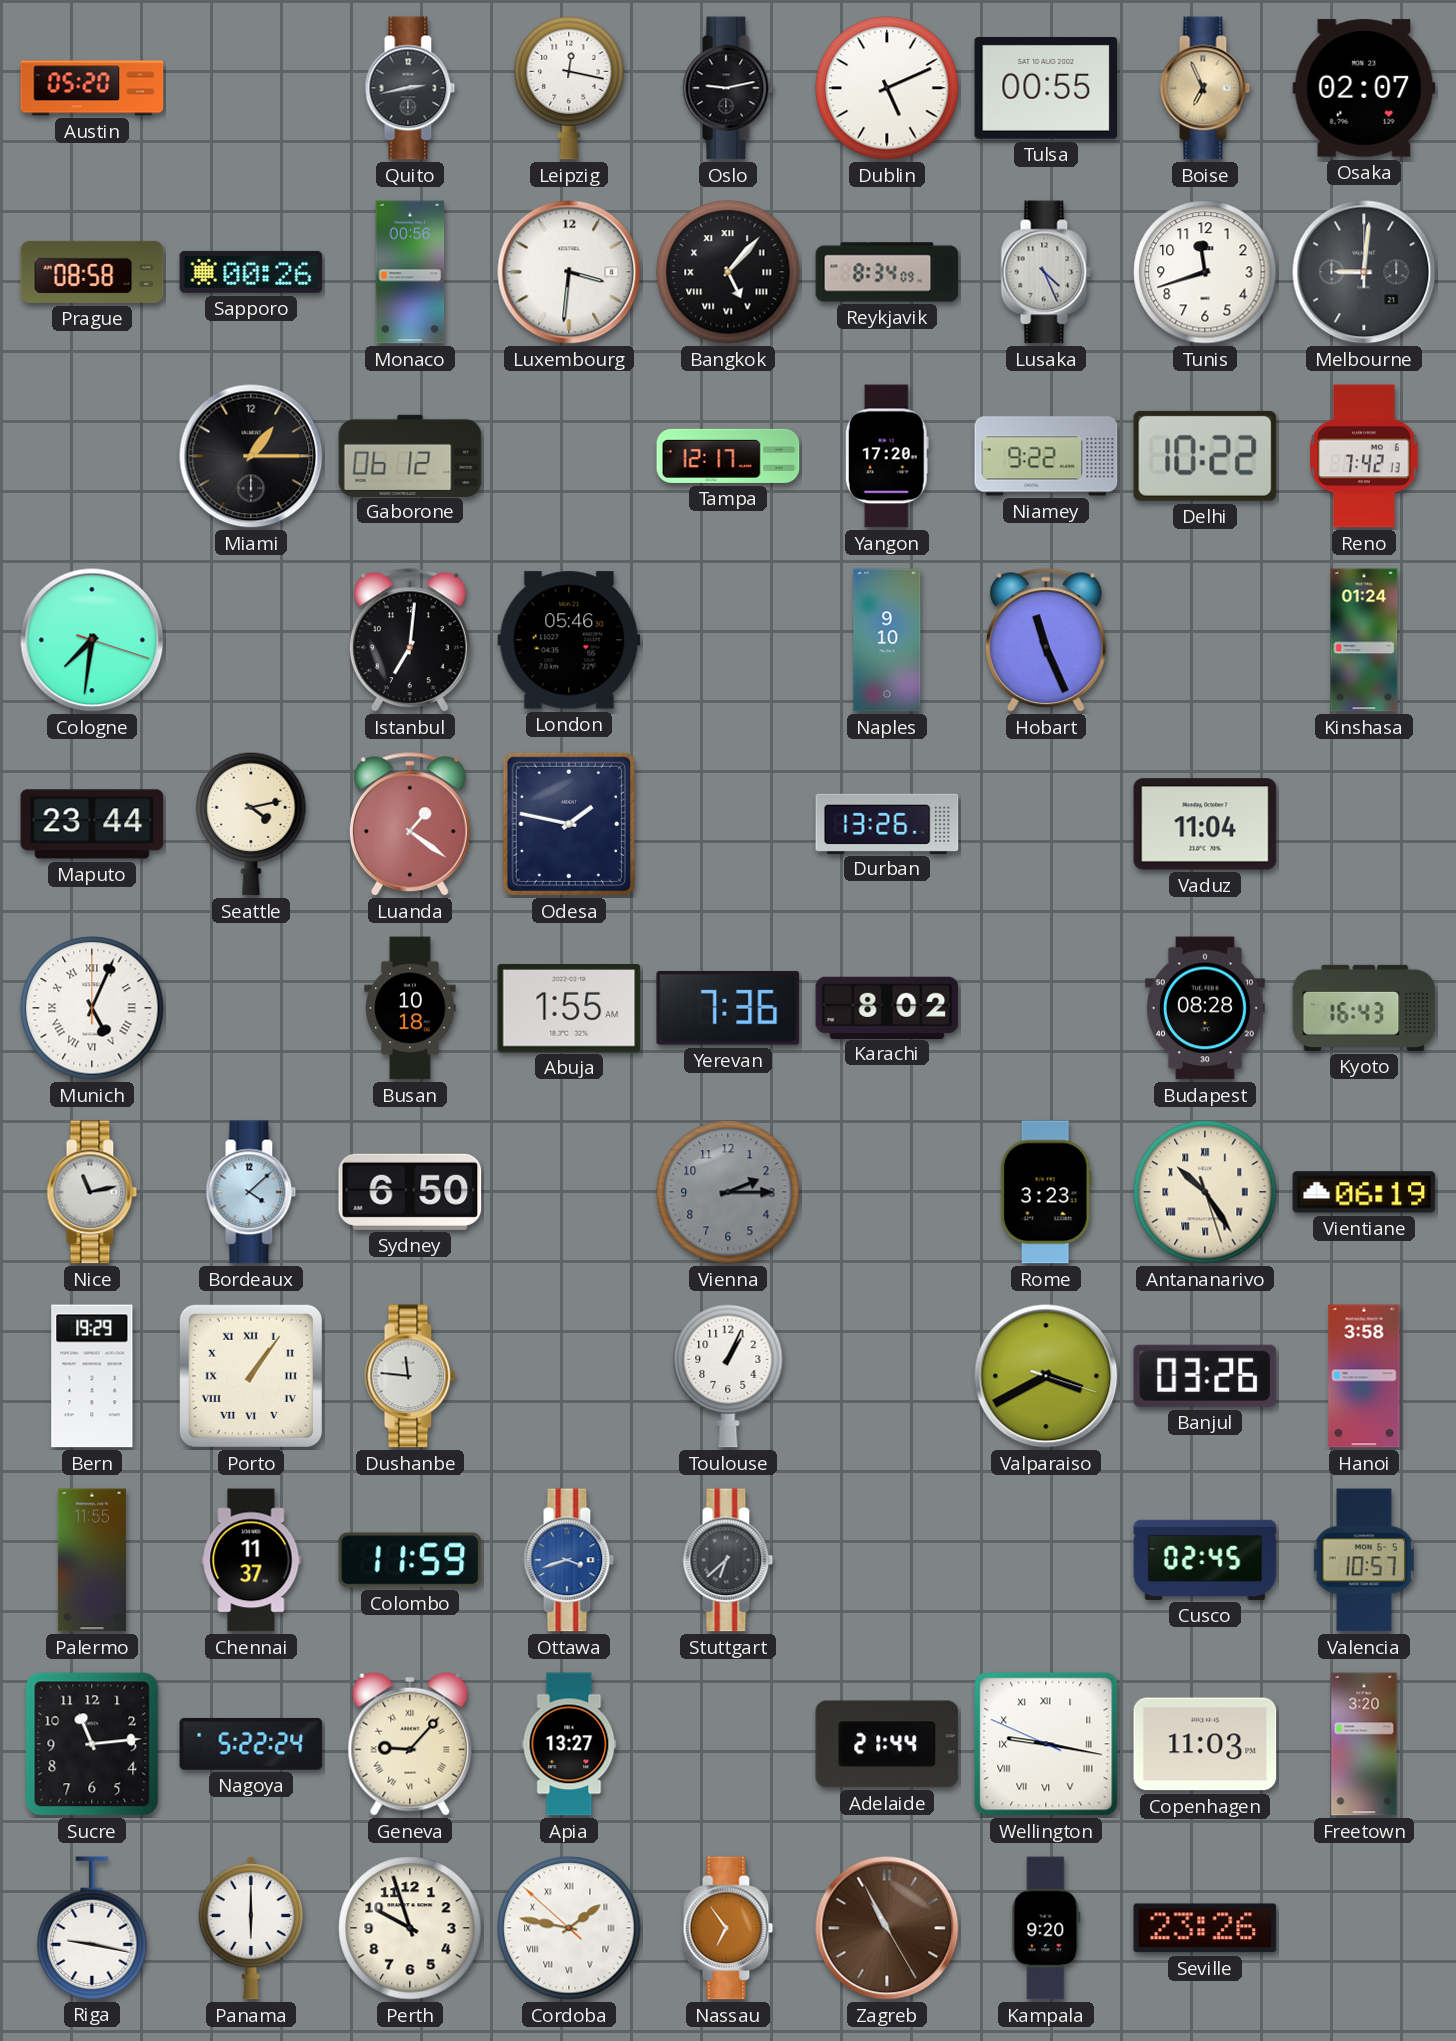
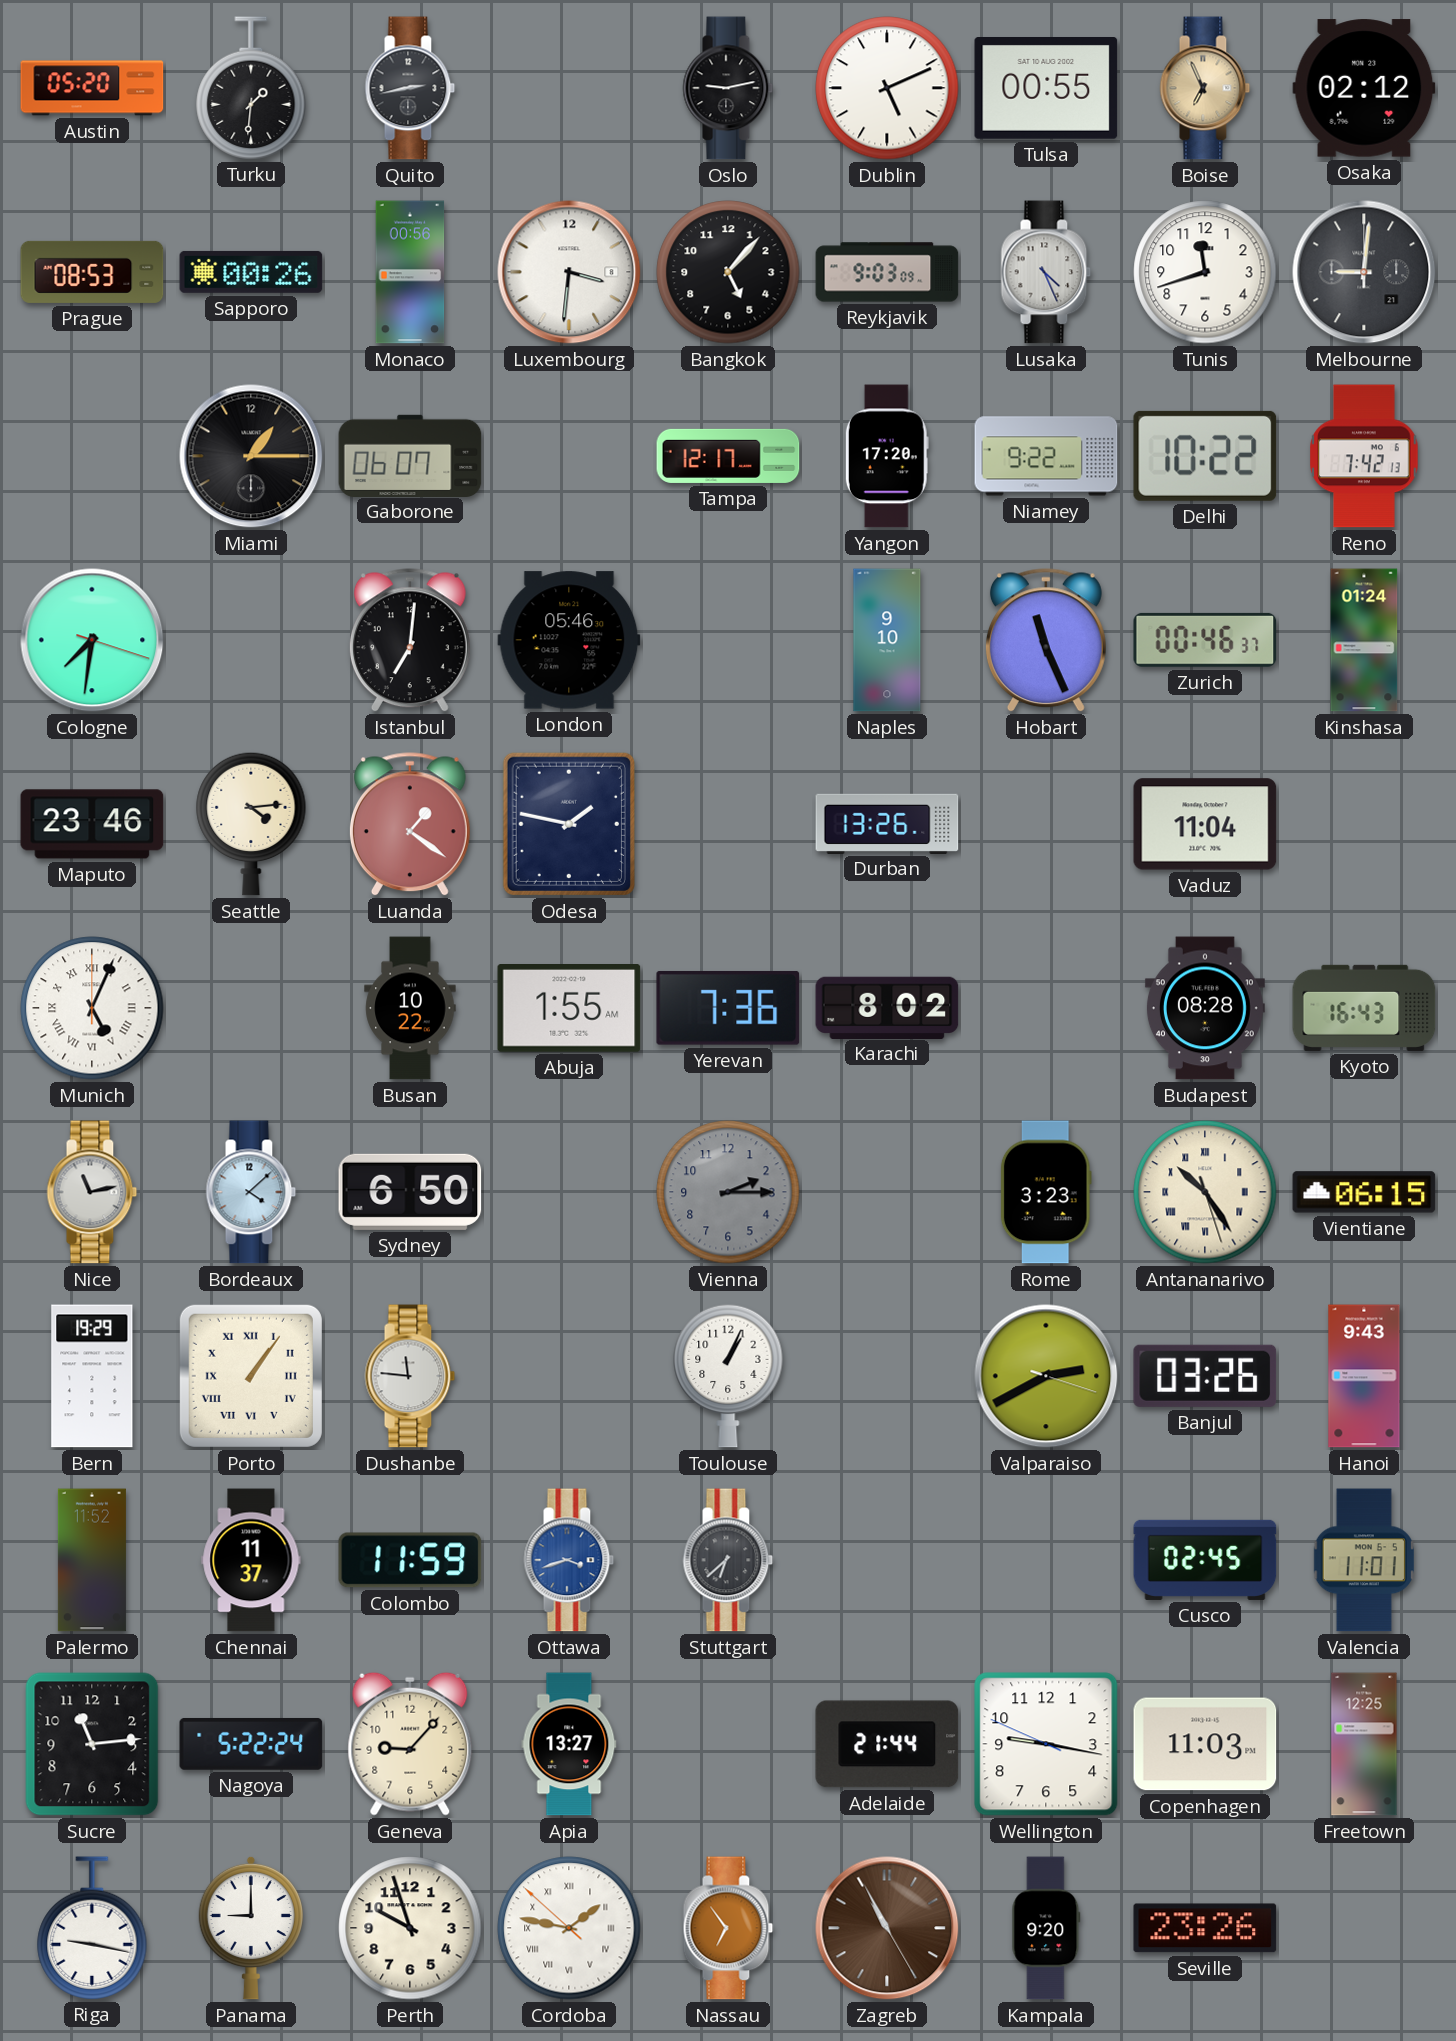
Turku: none -> 1:31
Leipzig: 12:17 -> none
Osaka: 02:07 -> 02:12
Prague: 08:58 -> 08:53
Bangkok numerals: Roman -> Arabic
Reykjavik: 8:34 -> 9:03
Gaborone: 06:12 -> 06:07
Zurich: none -> 00:46
Maputo: 23:44 -> 23:46
Seattle: 4:13 -> 4:14
Busan: 10:18 -> 10:22
Vientiane: 06:19 -> 06:15
Valparaiso: 3:40 -> 2:40
Hanoi: 3:58 -> 9:43
Palermo: 11:55 -> 11:52
Valencia: 10:57 -> 11:01
Geneva numerals: Roman -> Arabic
Wellington numerals: Roman -> Arabic
Freetown: 3:20 -> 12:25
Panama: 6:00 -> 9:00
